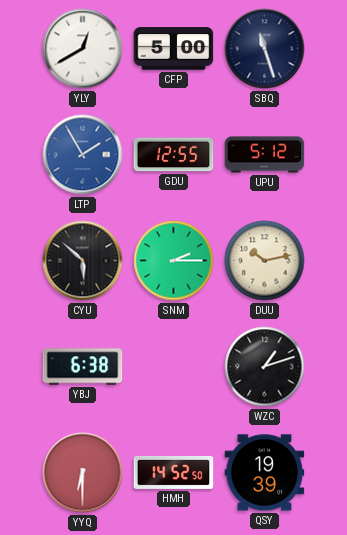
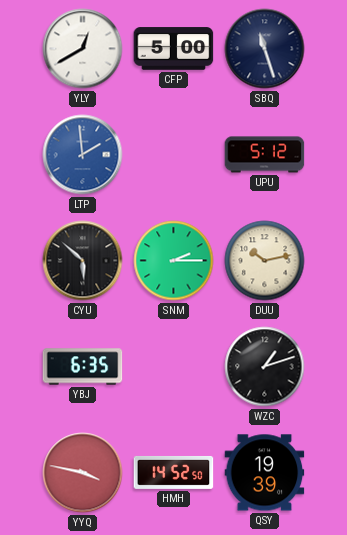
LTP: 1:55 -> 1:59
GDU: 12:55 -> none
YBJ: 6:38 -> 6:35
YYQ: 6:30 -> 3:47
